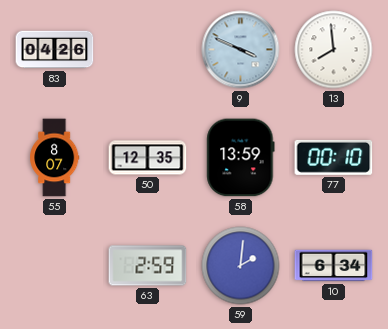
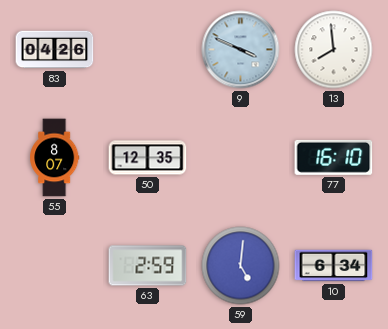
58: 13:59 -> none
77: 00:10 -> 16:10
59: 2:01 -> 5:01
